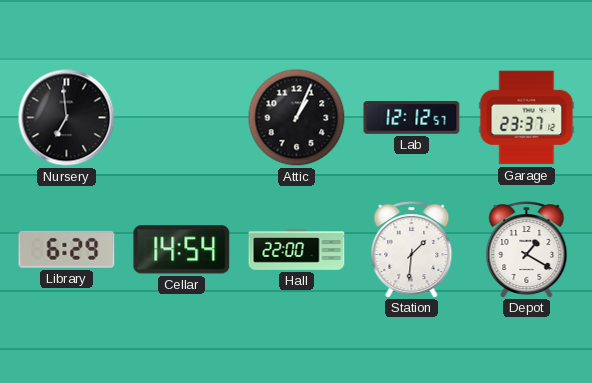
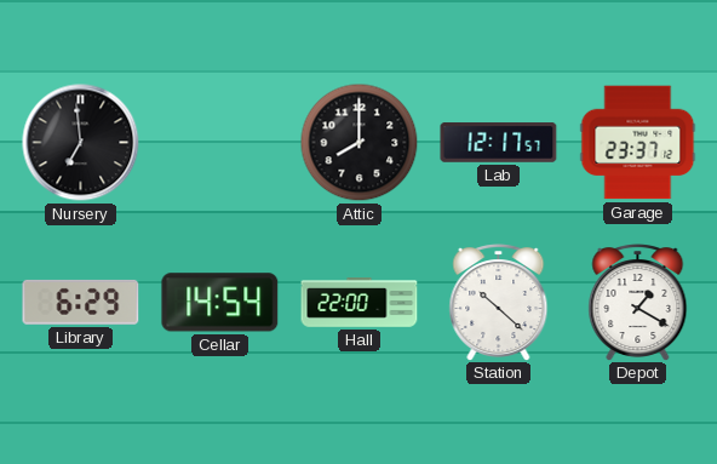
Attic: 1:04 -> 8:00
Lab: 12:12 -> 12:17
Station: 1:31 -> 10:22
